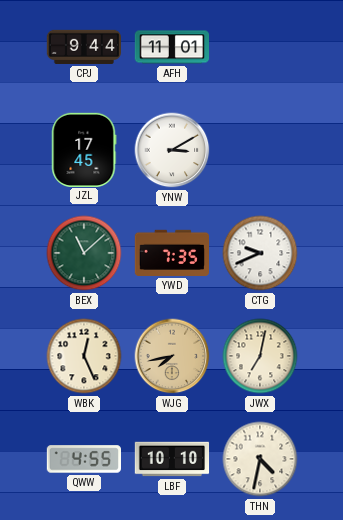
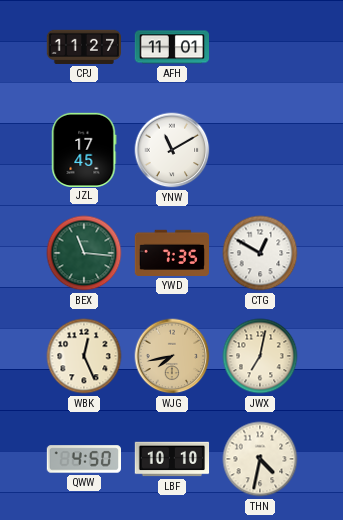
CPJ: 9:44 -> 11:27
YNW: 3:10 -> 11:10
BEX: 11:08 -> 11:16
CTG: 9:41 -> 12:50
QWW: 4:55 -> 4:50
